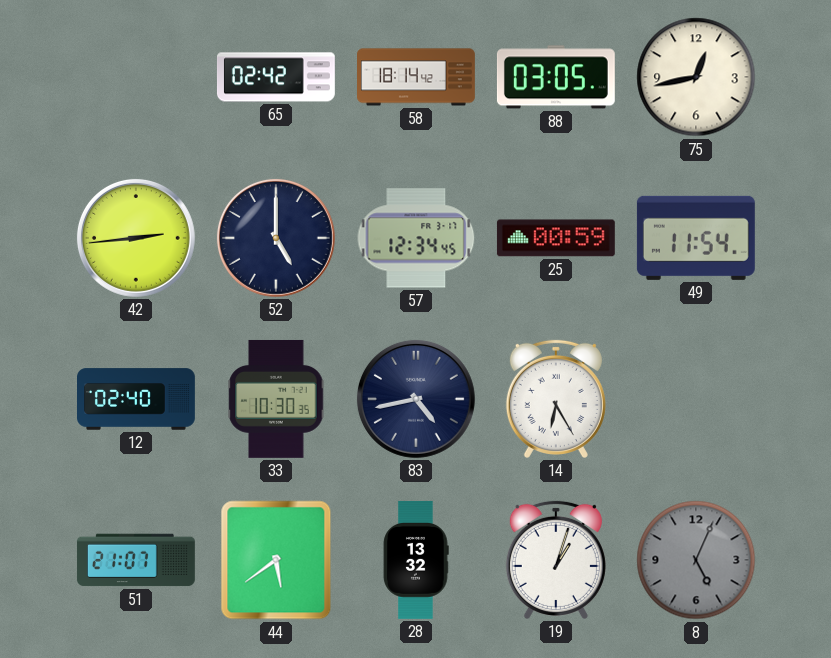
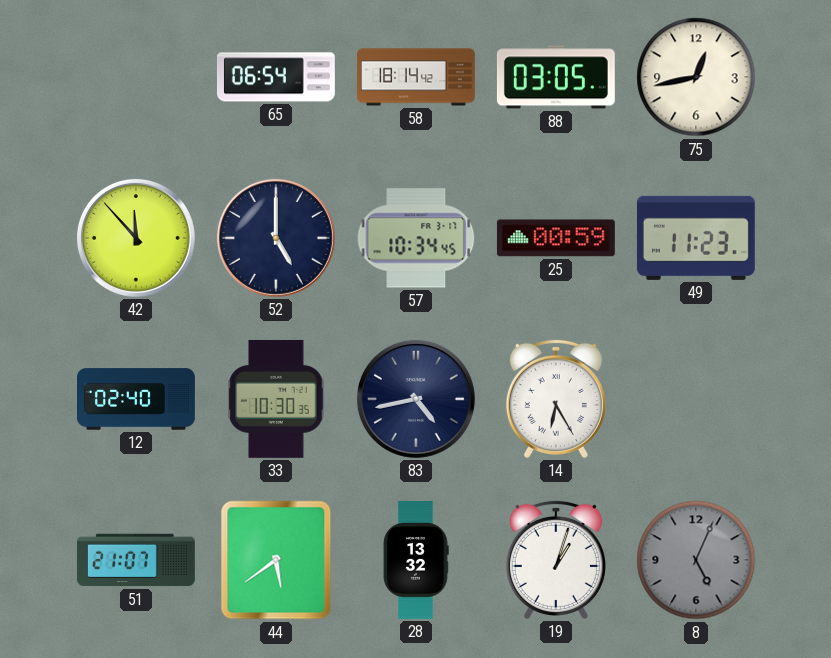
65: 02:42 -> 06:54
42: 2:44 -> 11:53
57: 12:34 -> 10:34
49: 11:54 -> 11:23
